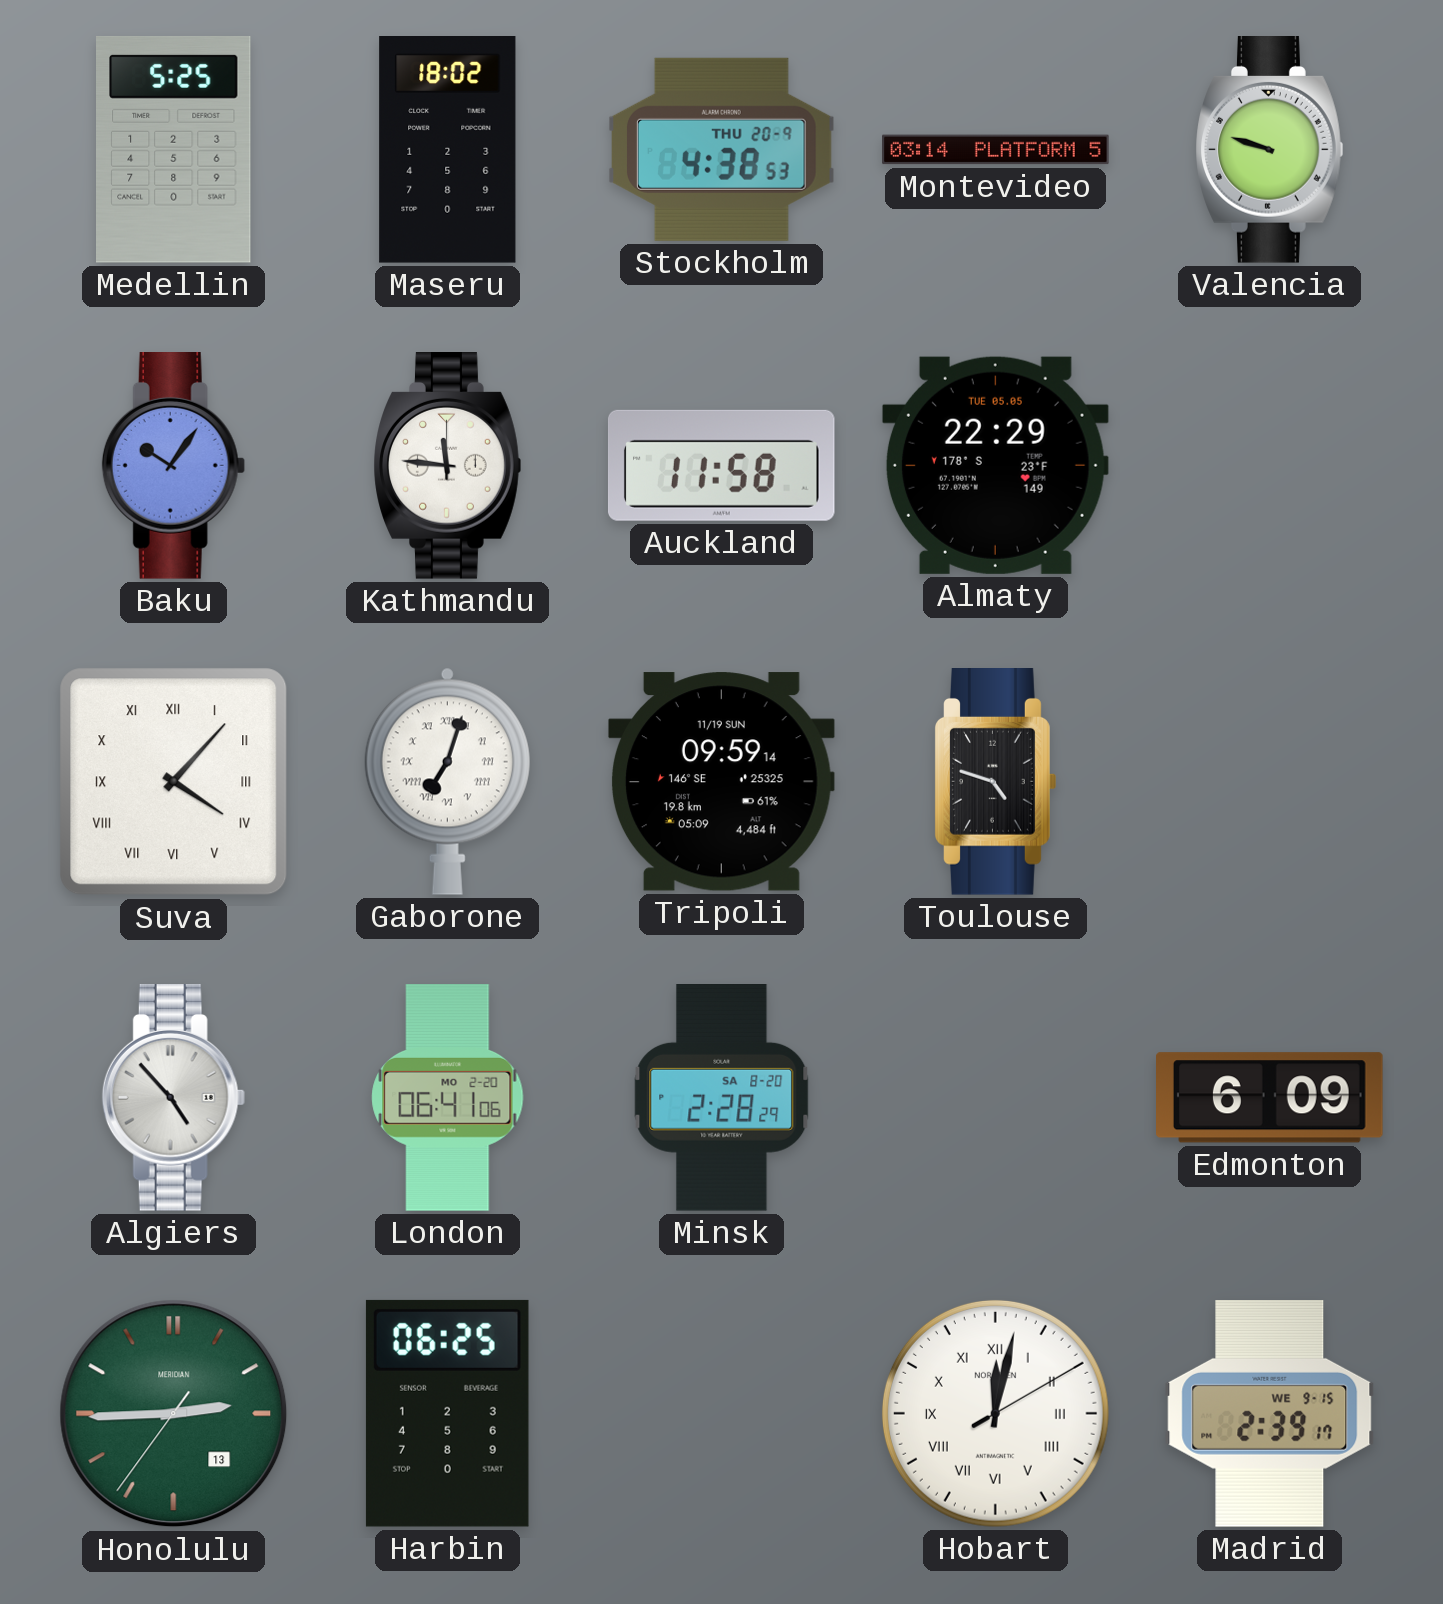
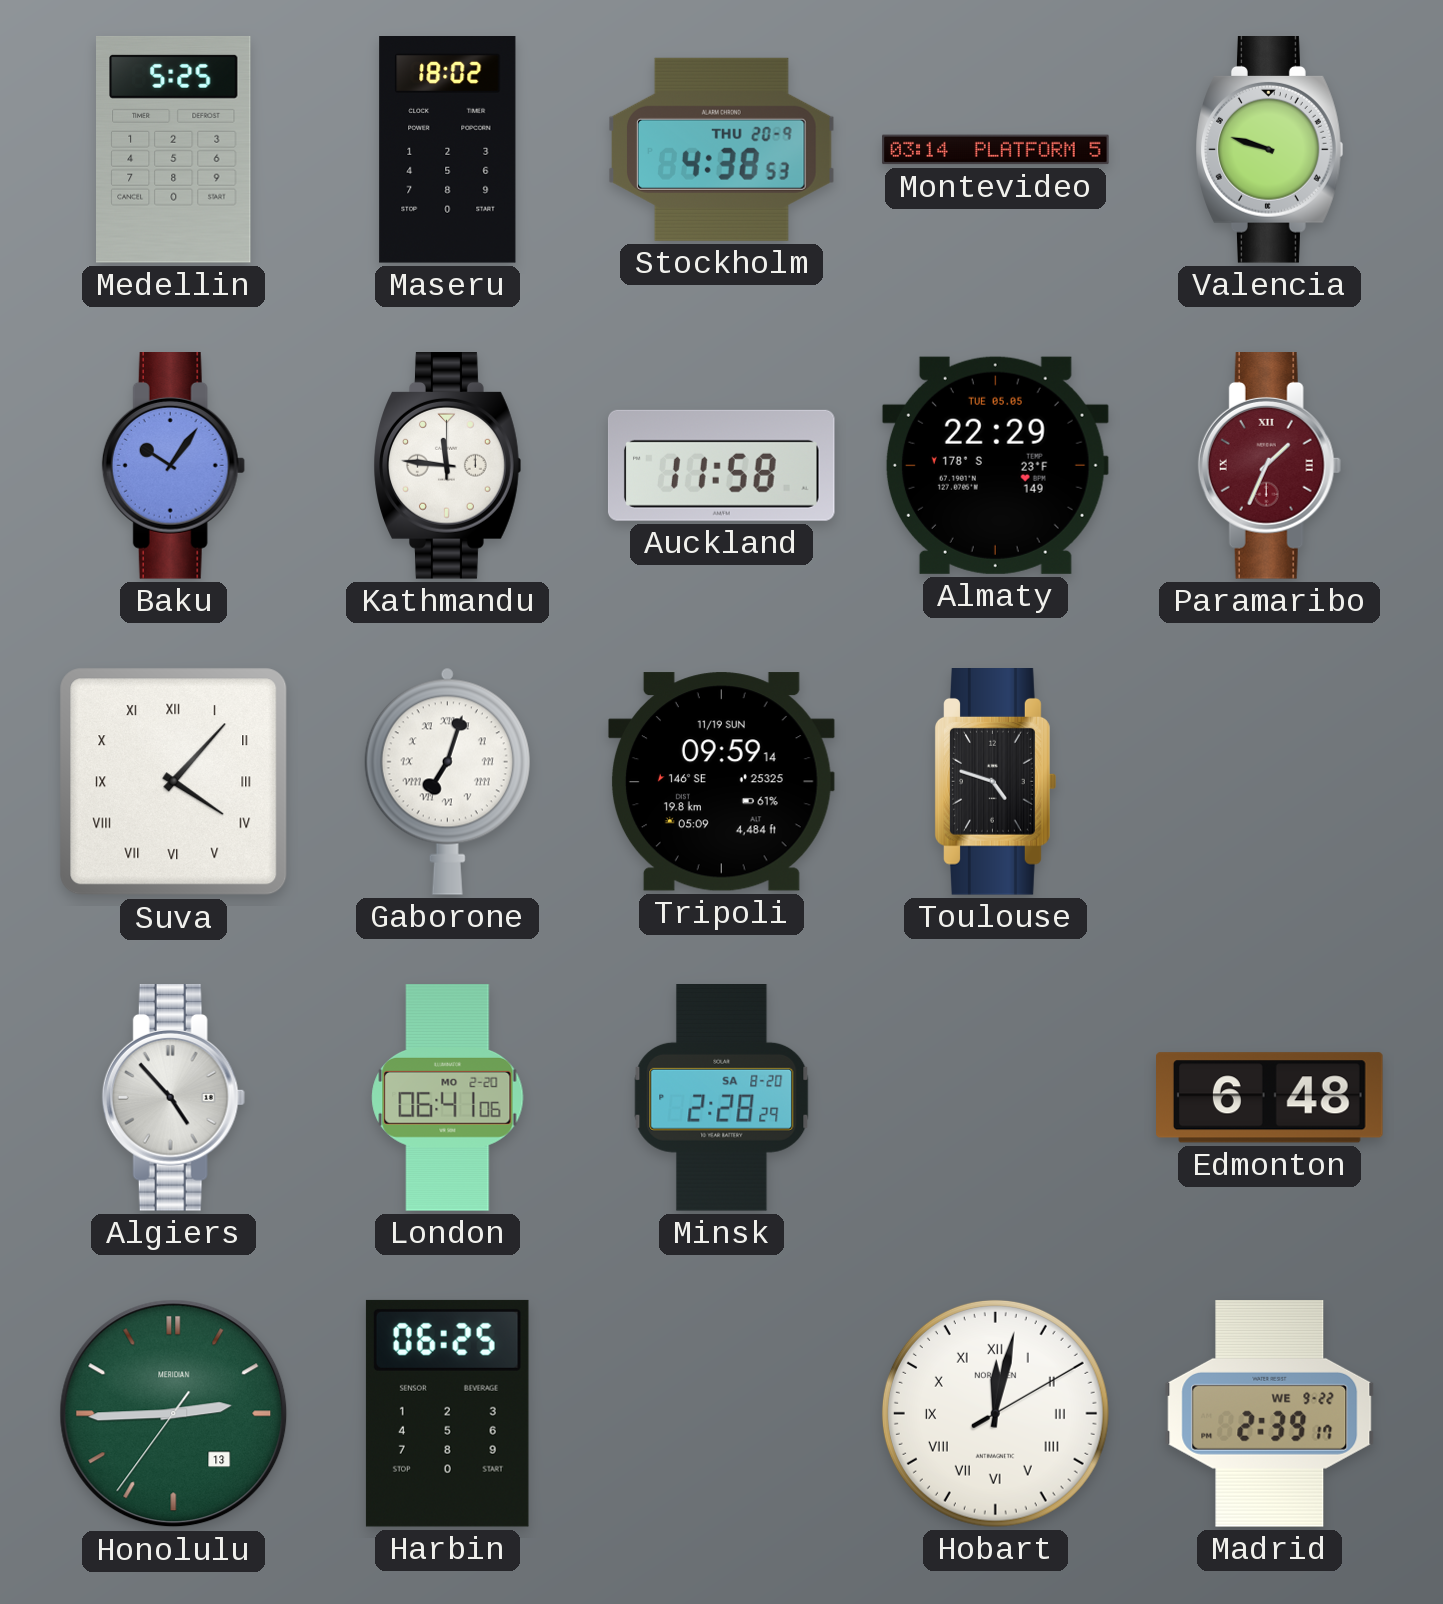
Paramaribo: none -> 1:34
Edmonton: 6:09 -> 6:48
Madrid date: WE 9-15 -> WE 9-22
